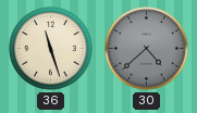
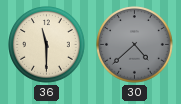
36: 11:27 -> 11:30
